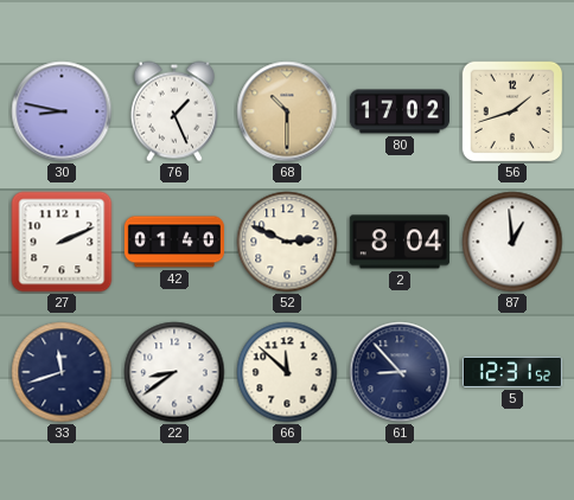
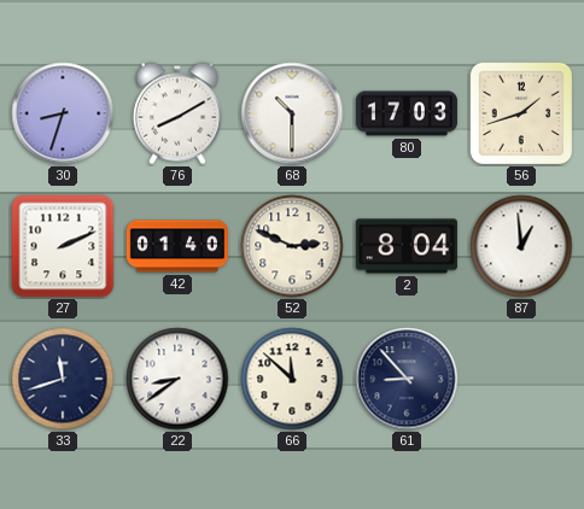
30: 8:47 -> 8:33
76: 1:26 -> 8:10
68 dial: champagne -> white
80: 17:02 -> 17:03
5: 12:31 -> none
